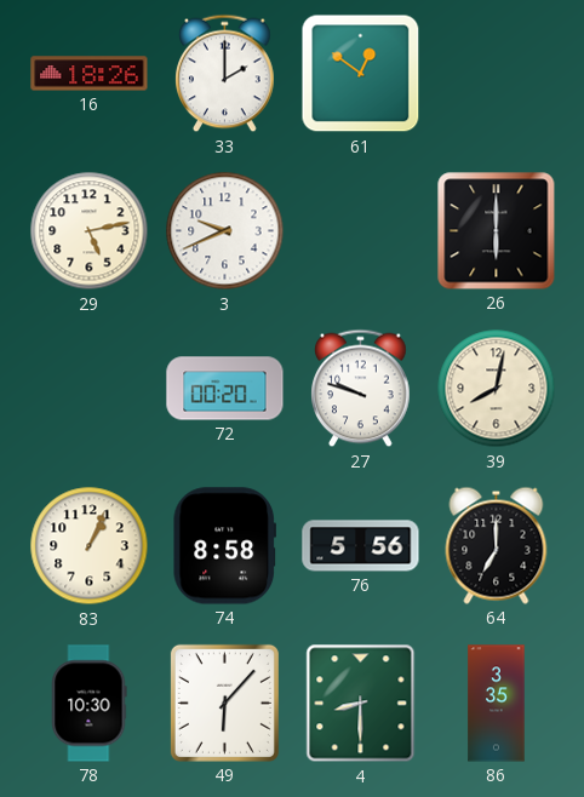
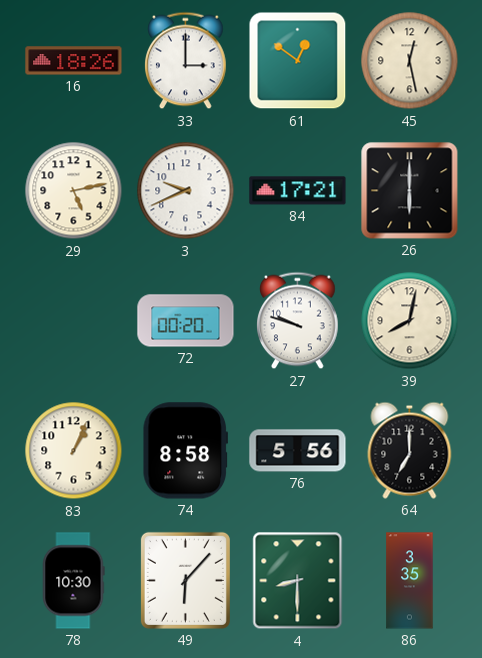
33: 2:00 -> 3:00
45: none -> 12:28
84: none -> 17:21
